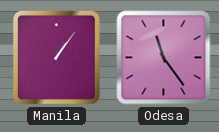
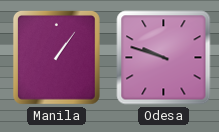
Odesa: 11:24 -> 9:48
